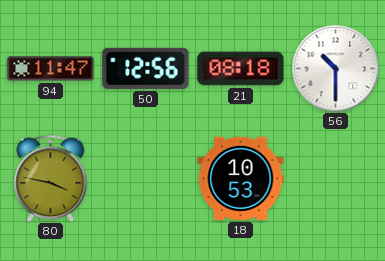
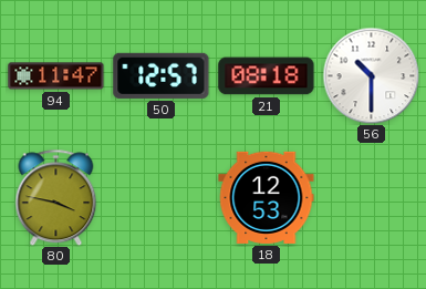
50: 12:56 -> 12:57
18: 10:53 -> 12:53
